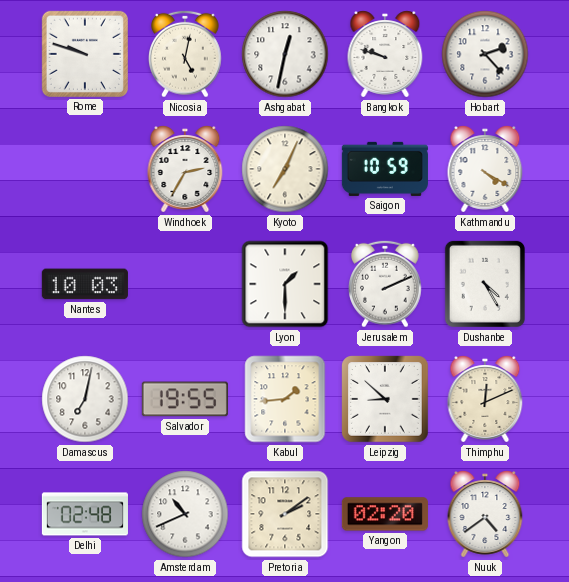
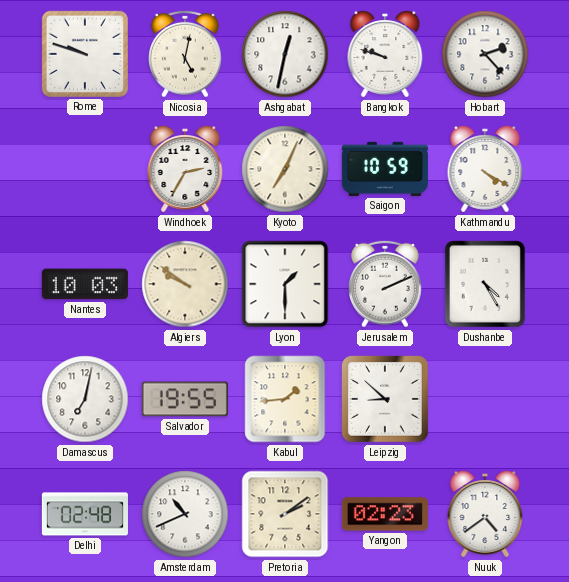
Algiers: none -> 9:51
Thimphu: 12:11 -> none
Yangon: 02:20 -> 02:23
